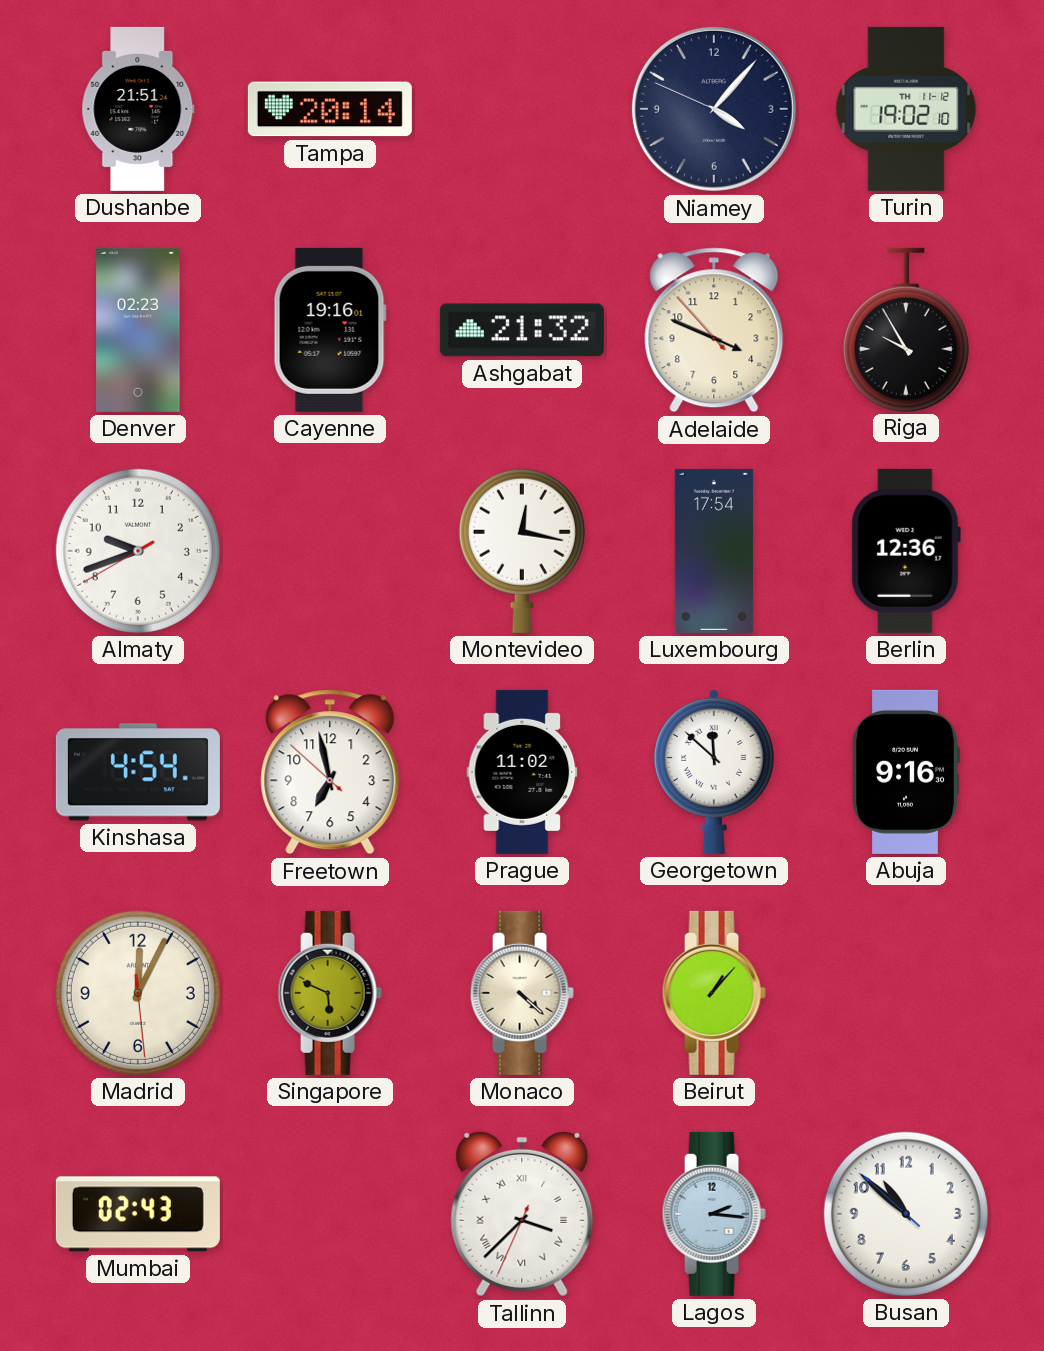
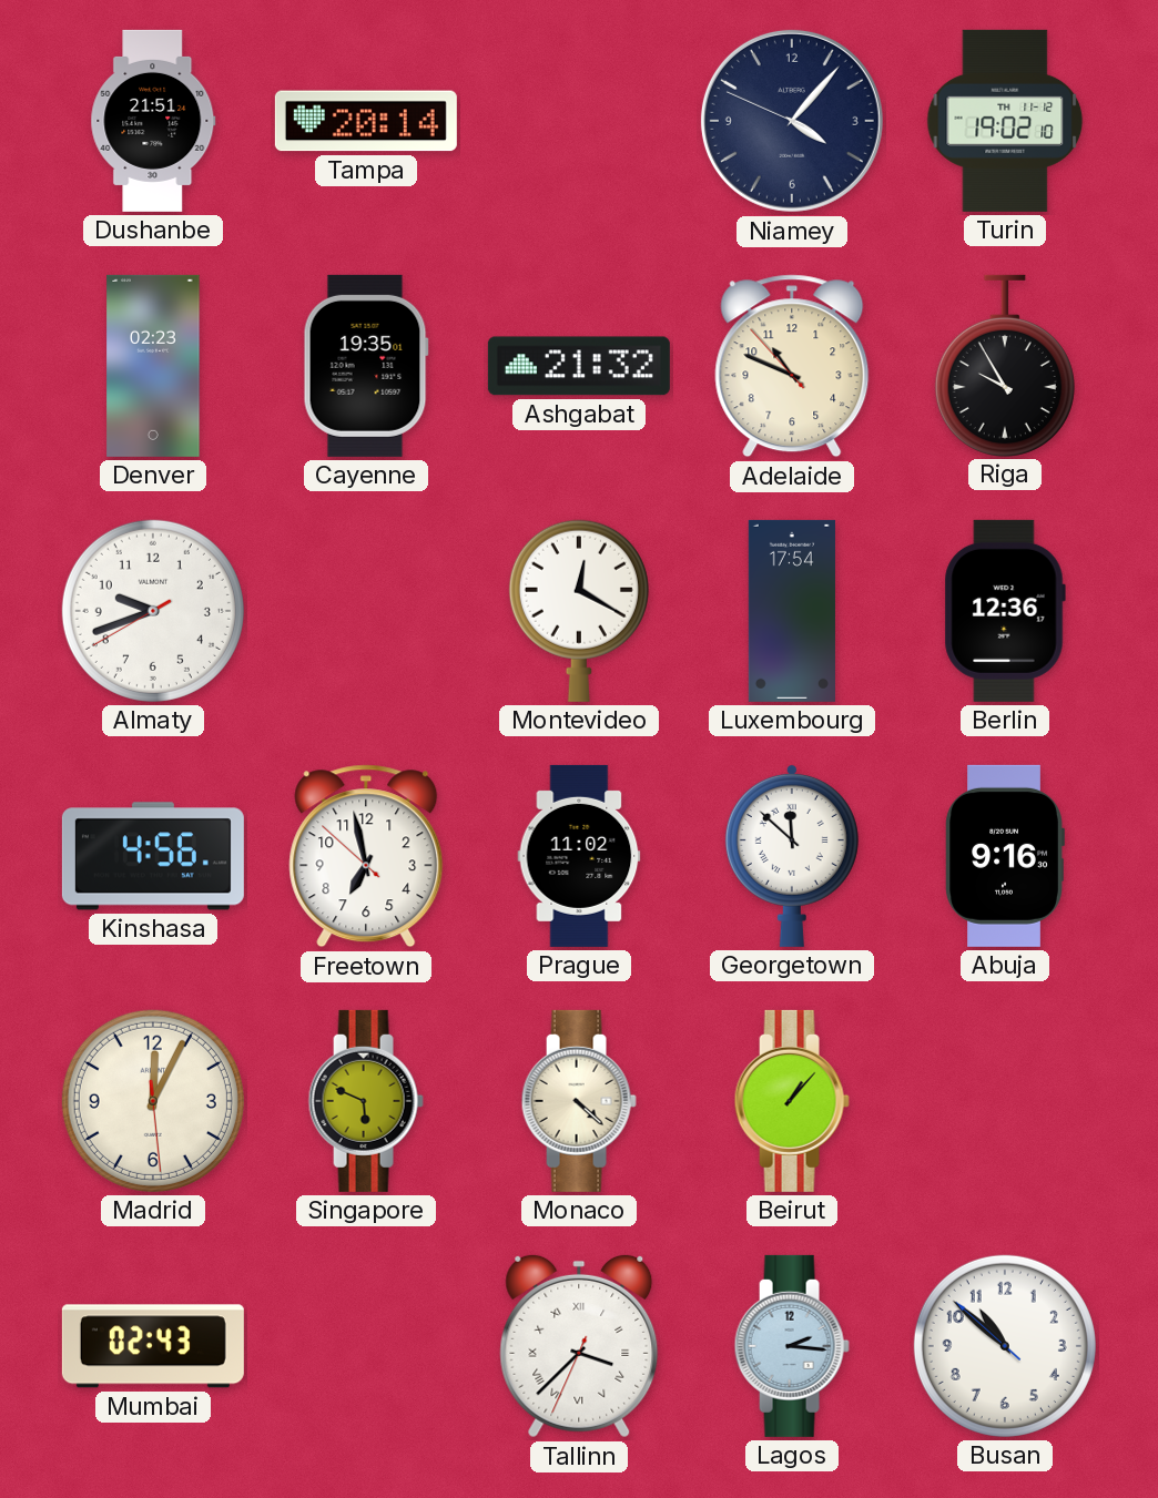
Cayenne: 19:16 -> 19:35
Adelaide: 3:48 -> 10:48
Montevideo: 12:17 -> 12:20
Kinshasa: 4:54 -> 4:56
